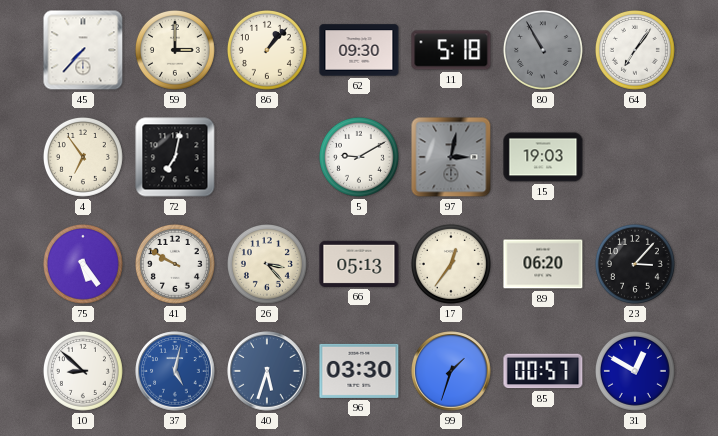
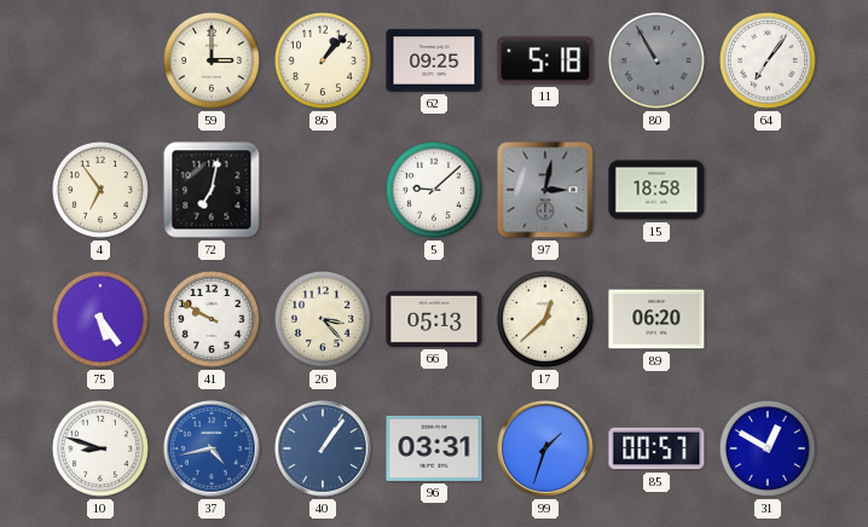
45: 7:37 -> none
62: 09:30 -> 09:25
5: 9:10 -> 9:08
15: 19:03 -> 18:58
17: 12:36 -> 12:38
23: 3:07 -> none
10: 8:52 -> 8:48
37: 5:02 -> 4:43
40: 5:33 -> 1:06
96: 03:30 -> 03:31
